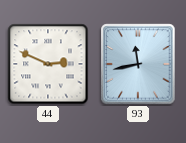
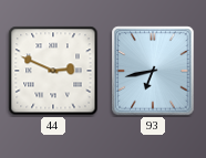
93: 11:43 -> 6:43
